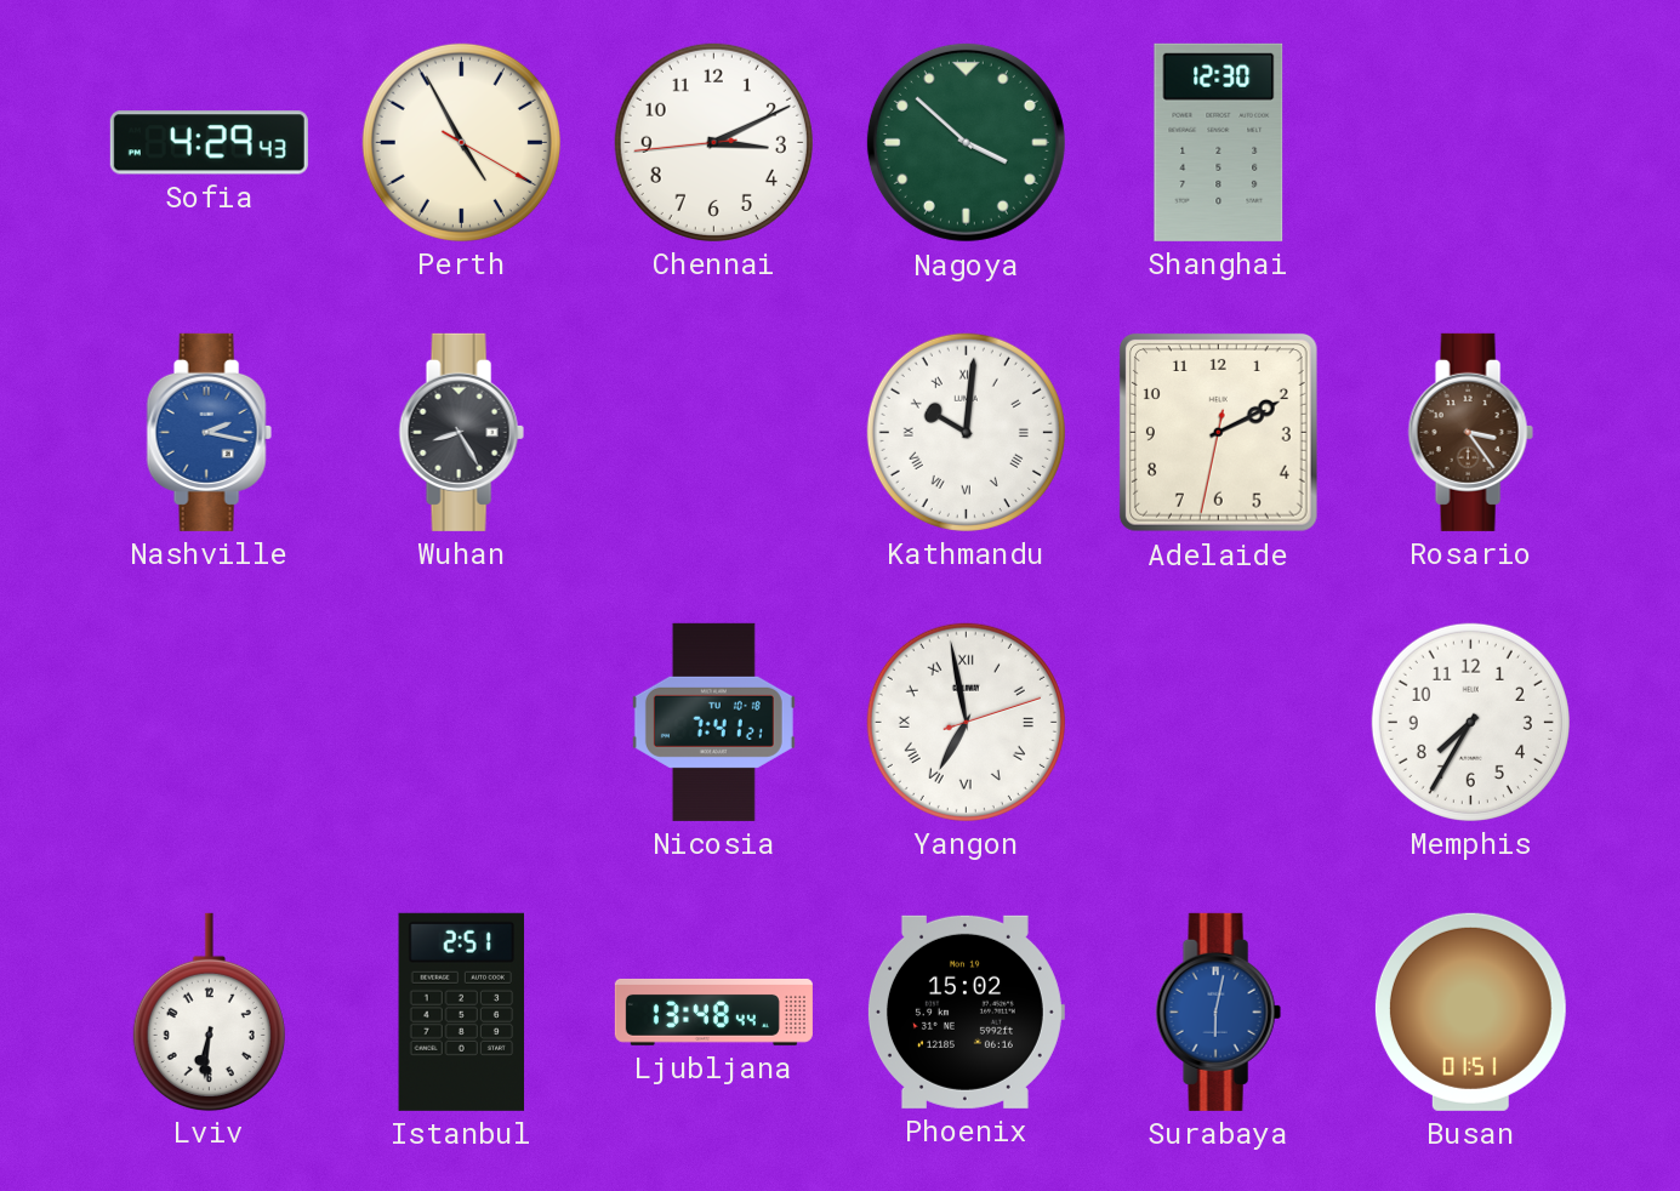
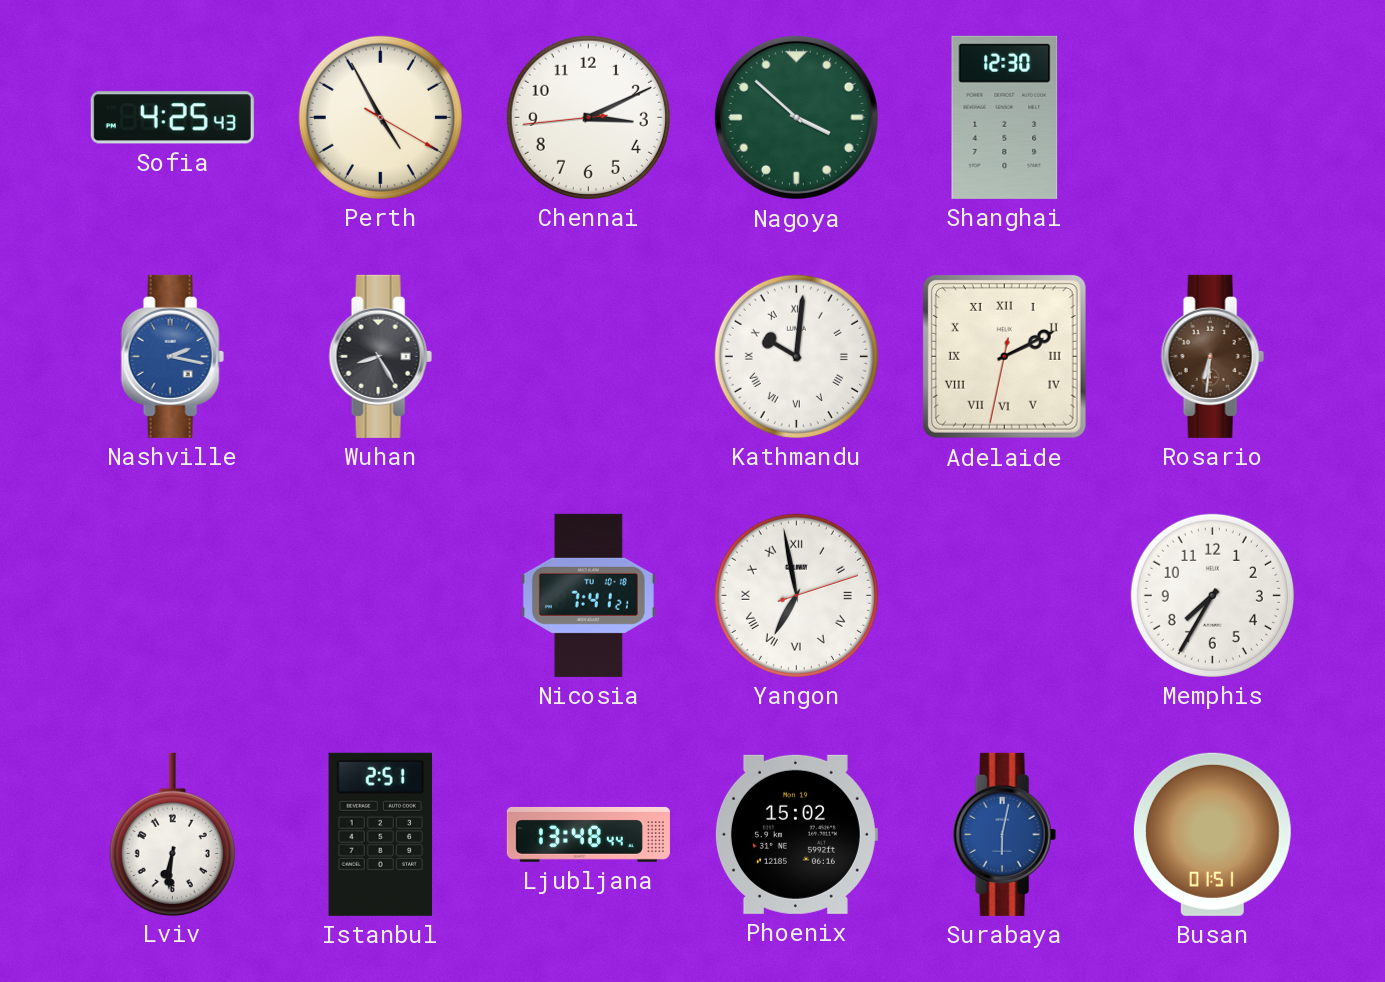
Sofia: 4:29 -> 4:25
Adelaide numerals: Arabic -> Roman
Rosario: 3:24 -> 6:31
